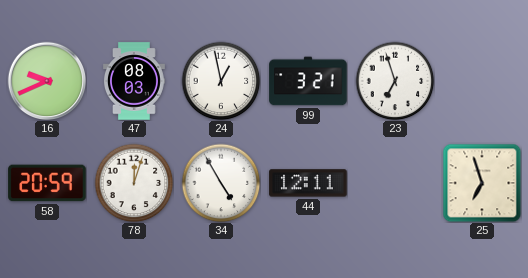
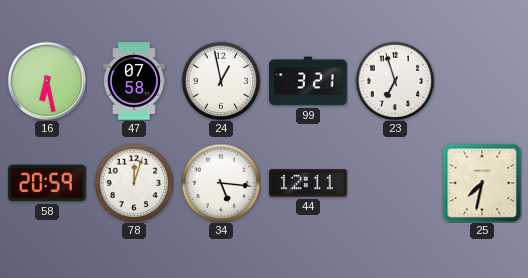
16: 9:41 -> 6:28
47: 08:03 -> 07:58
34: 4:55 -> 5:16
25: 6:57 -> 7:32
